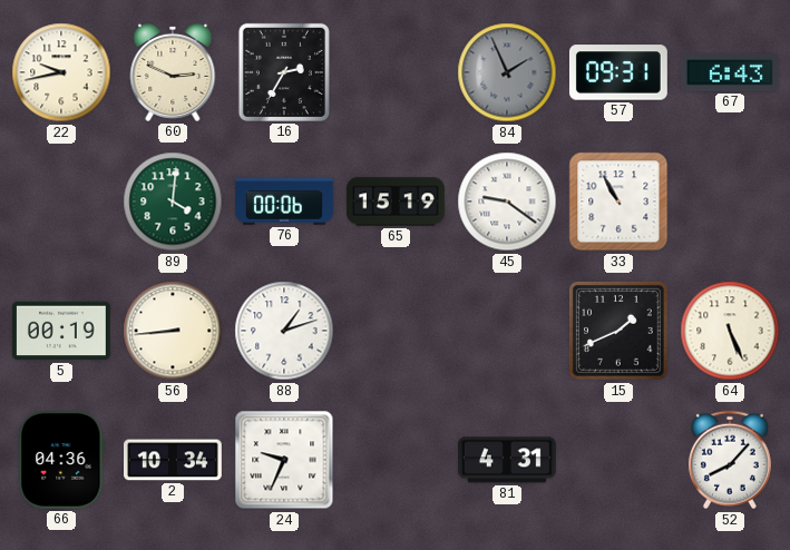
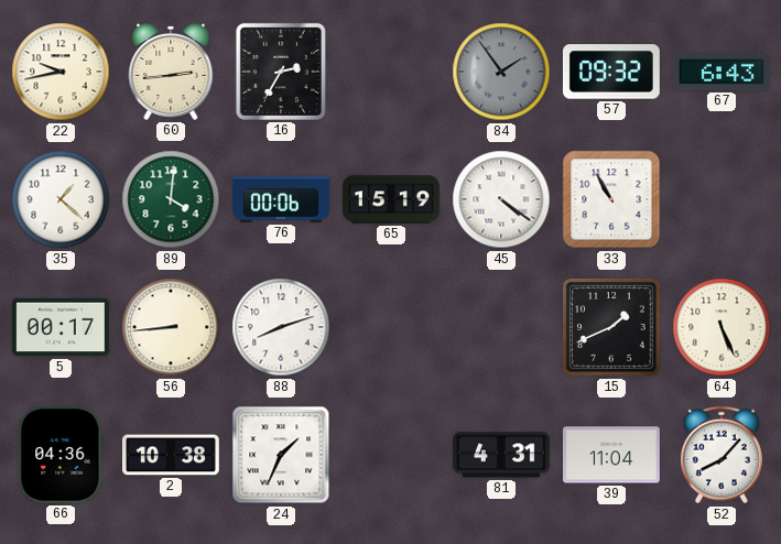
60: 2:49 -> 2:44
84: 1:56 -> 1:54
57: 09:31 -> 09:32
35: none -> 1:22
45: 9:21 -> 4:21
5: 00:19 -> 00:17
88: 1:12 -> 8:12
2: 10:34 -> 10:38
24: 9:34 -> 1:34
39: none -> 11:04
